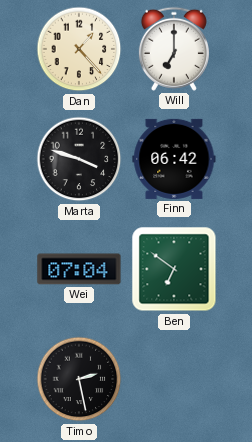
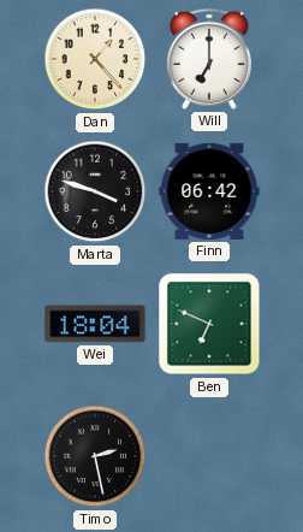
Wei: 07:04 -> 18:04
Ben: 6:51 -> 6:49
